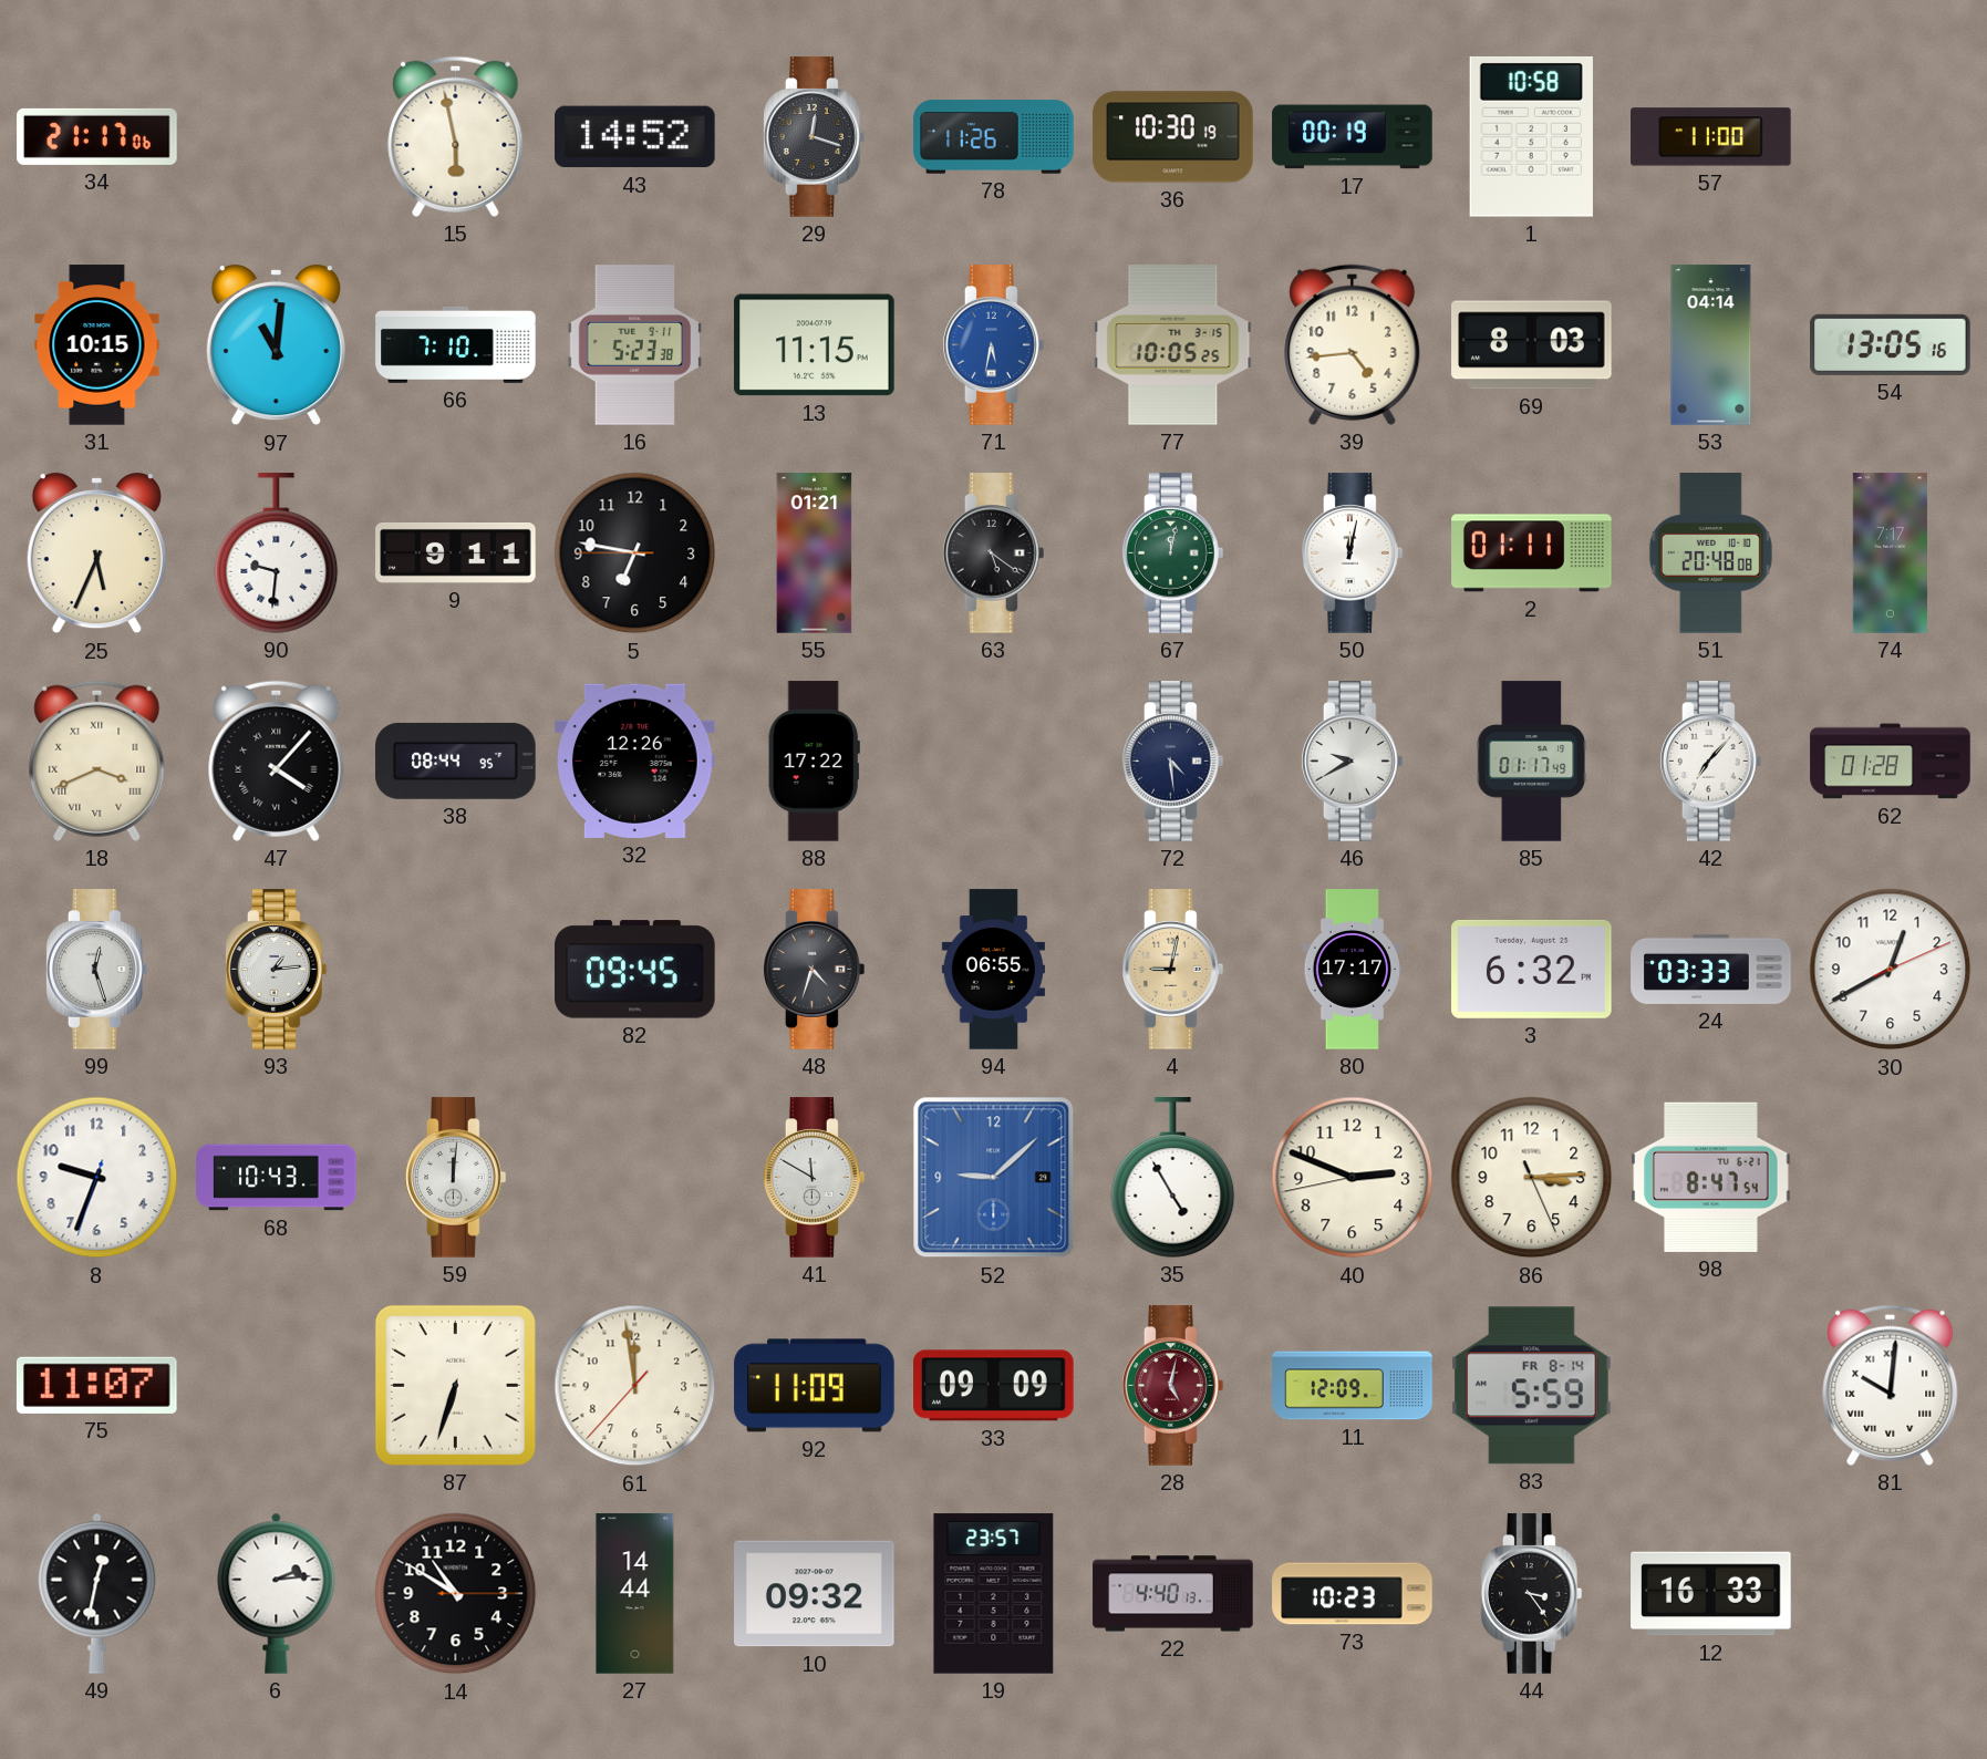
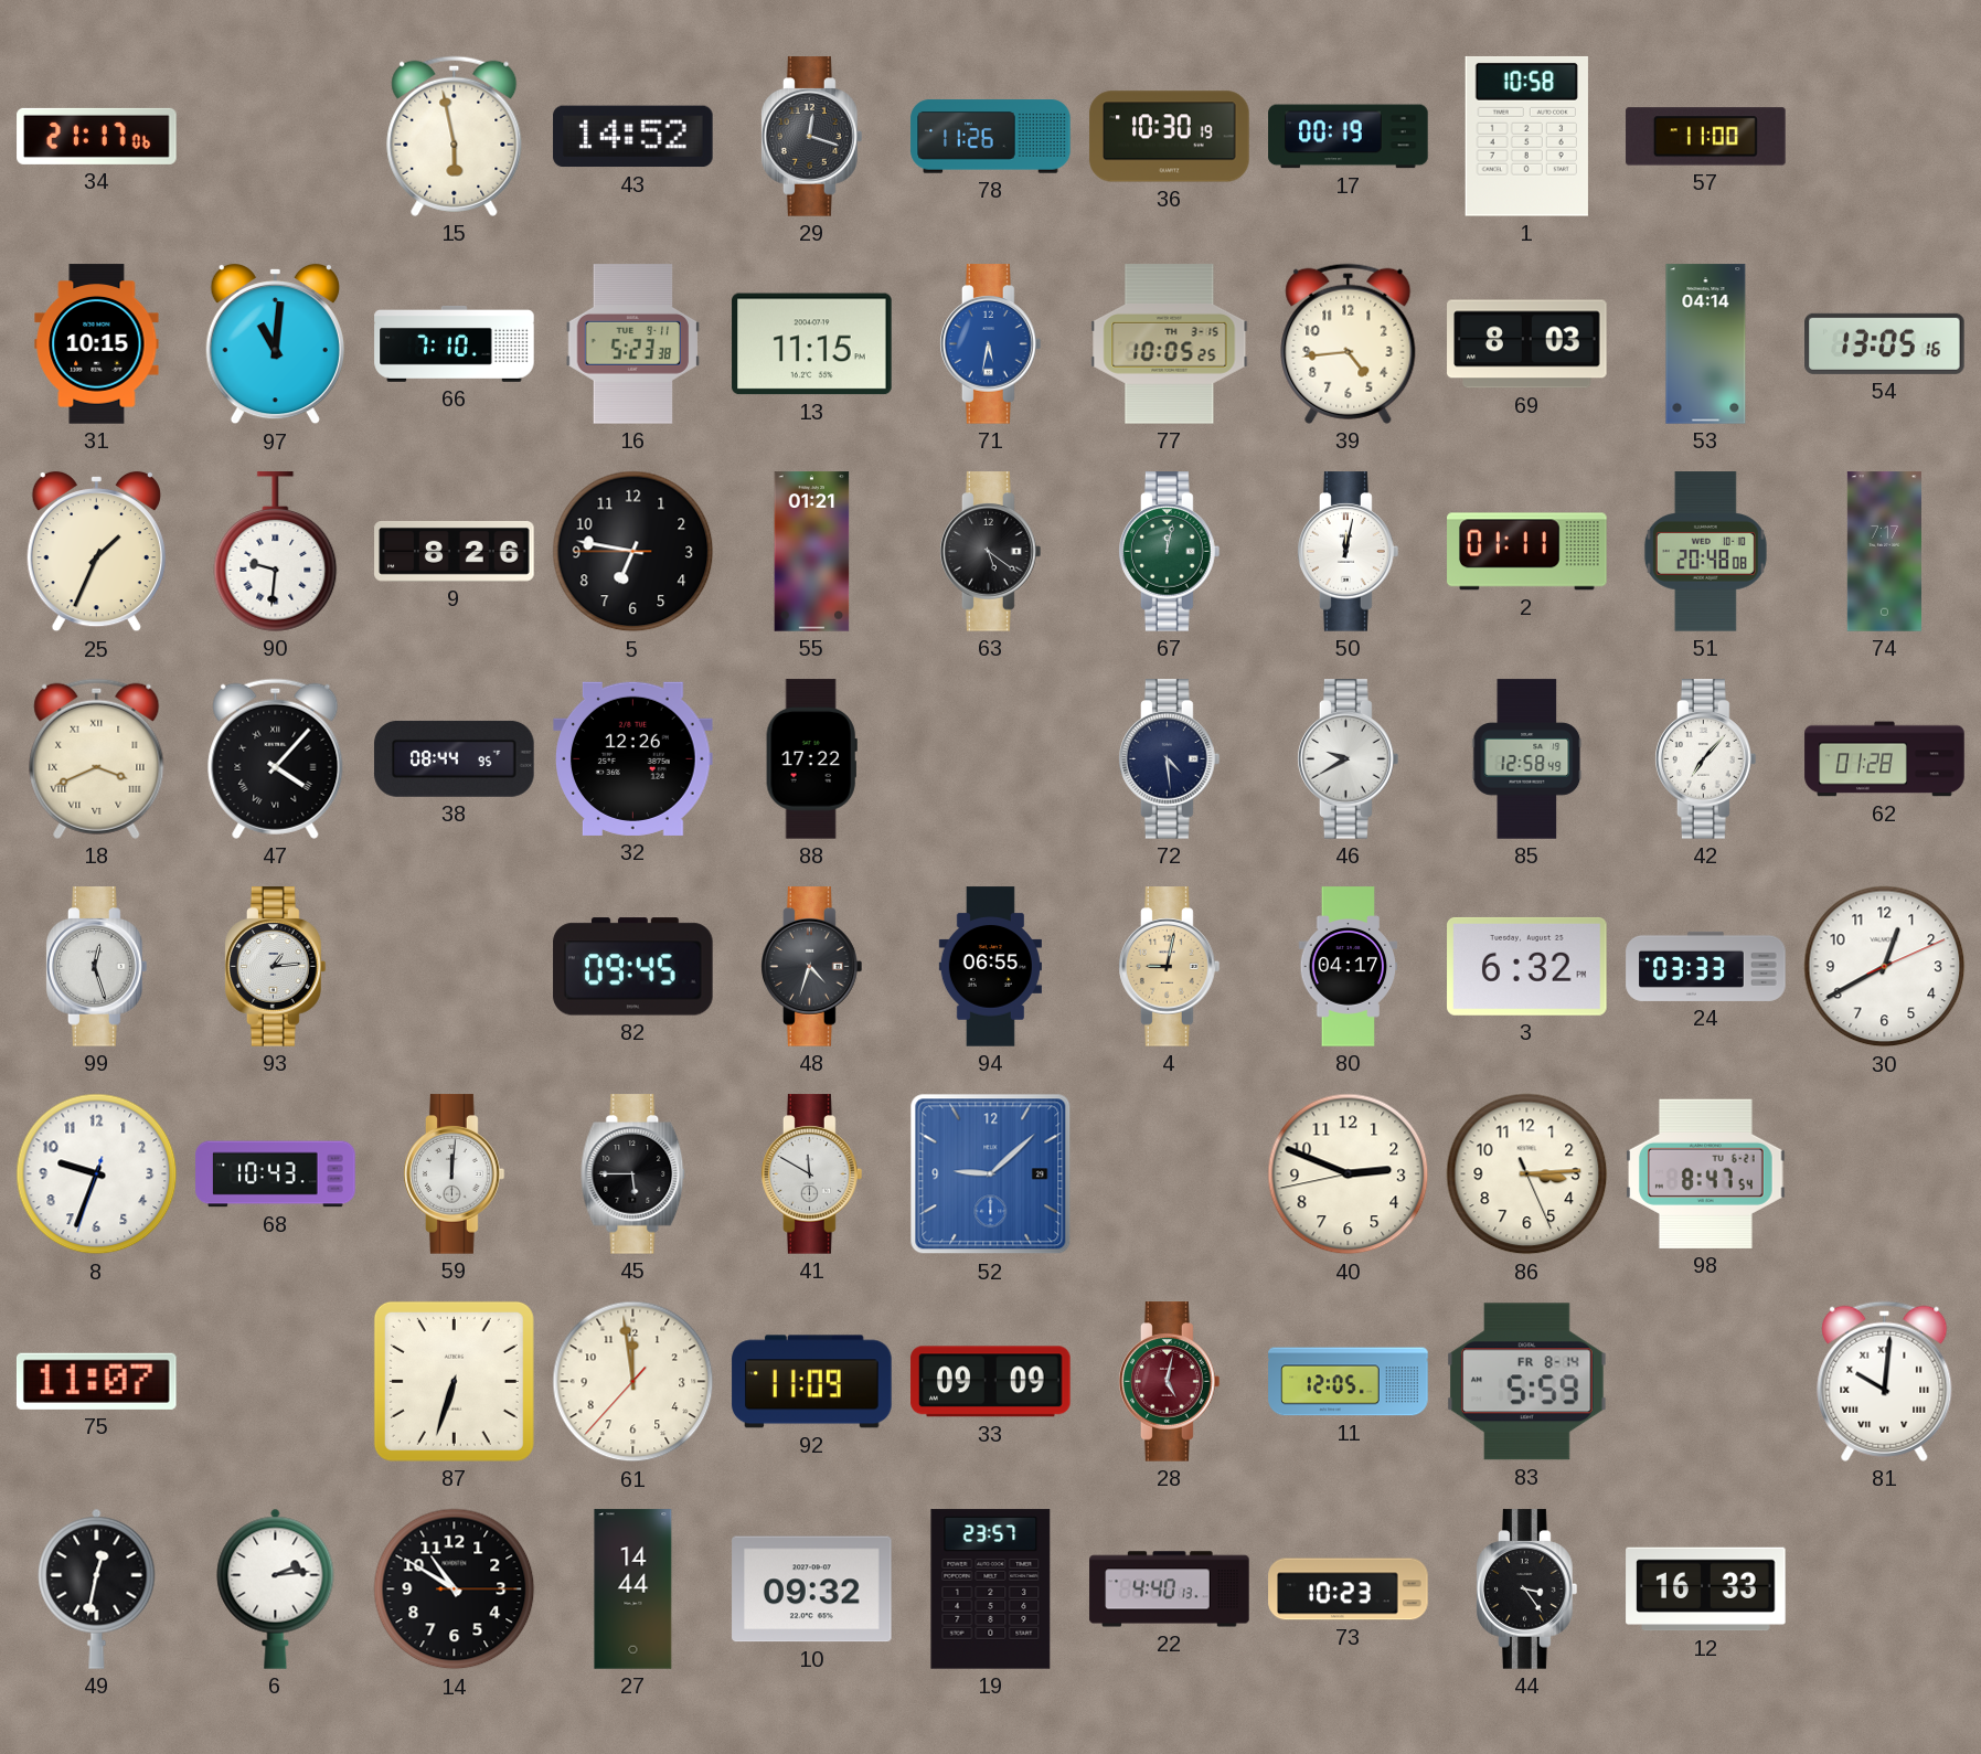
25: 5:34 -> 1:34
9: 9:11 -> 8:26
85: 01:17 -> 12:58
80: 17:17 -> 04:17
45: none -> 5:45
35: 4:55 -> none
11: 12:09 -> 12:05
